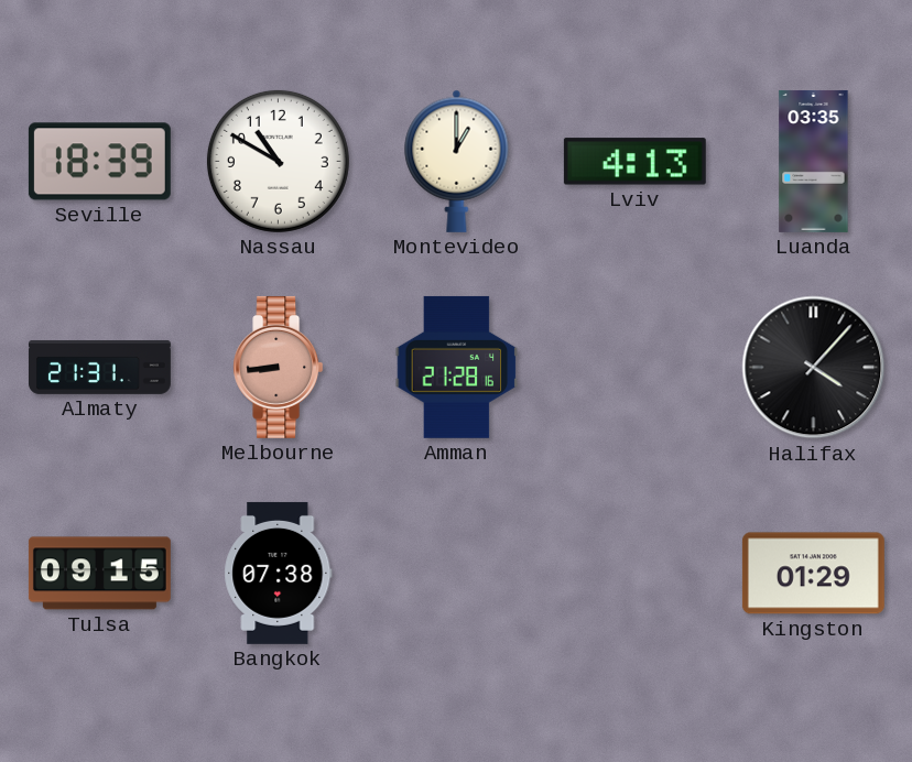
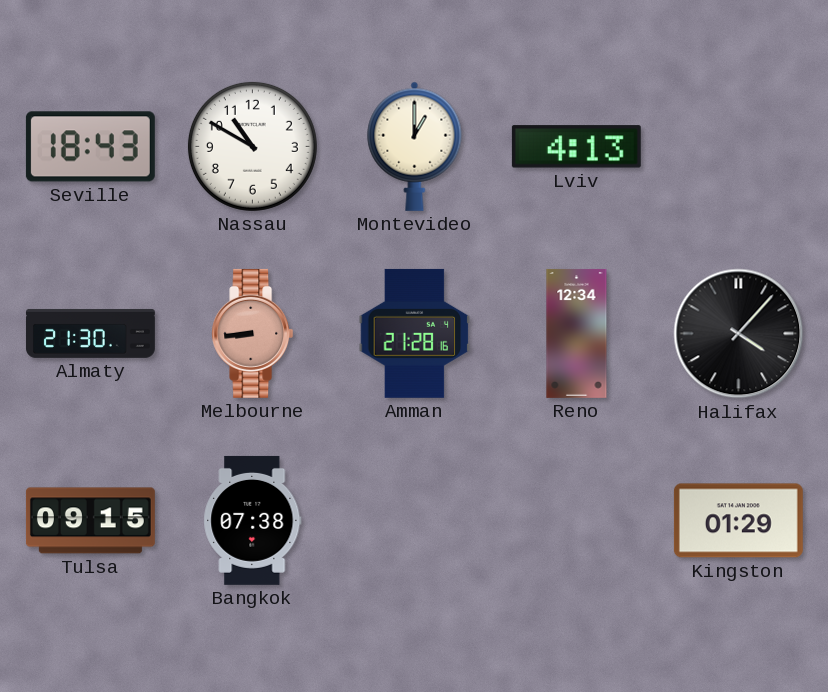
Seville: 18:39 -> 18:43
Luanda: 03:35 -> none
Almaty: 21:31 -> 21:30
Reno: none -> 12:34
